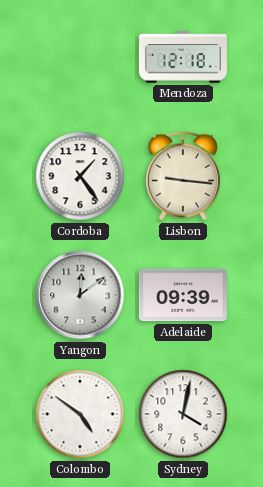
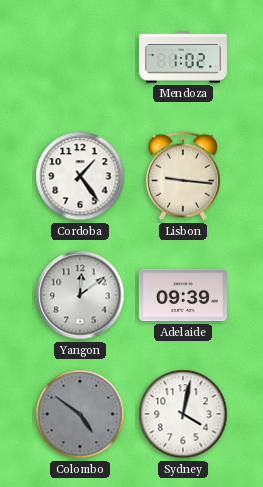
Mendoza: 12:18 -> 1:02
Colombo dial: white -> grey
